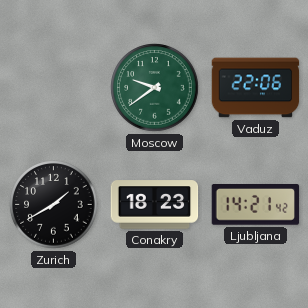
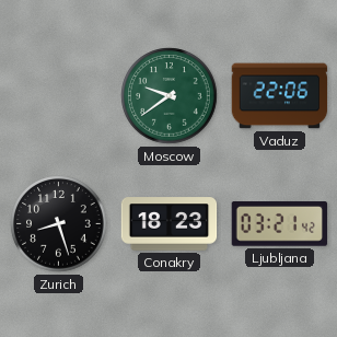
Zurich: 1:40 -> 8:27
Ljubljana: 14:21 -> 03:21
